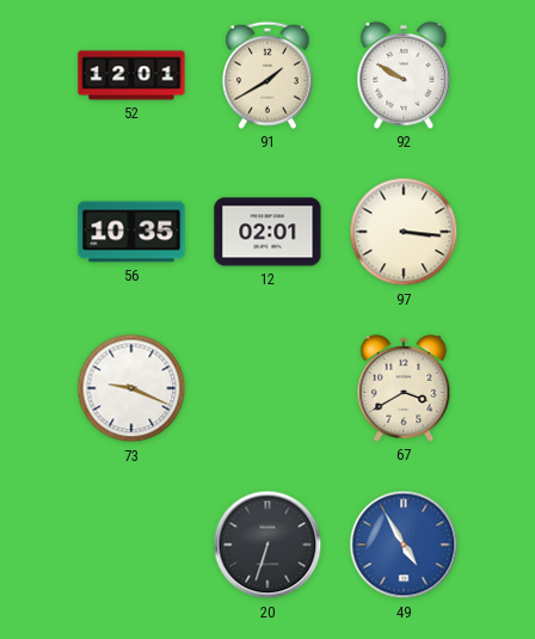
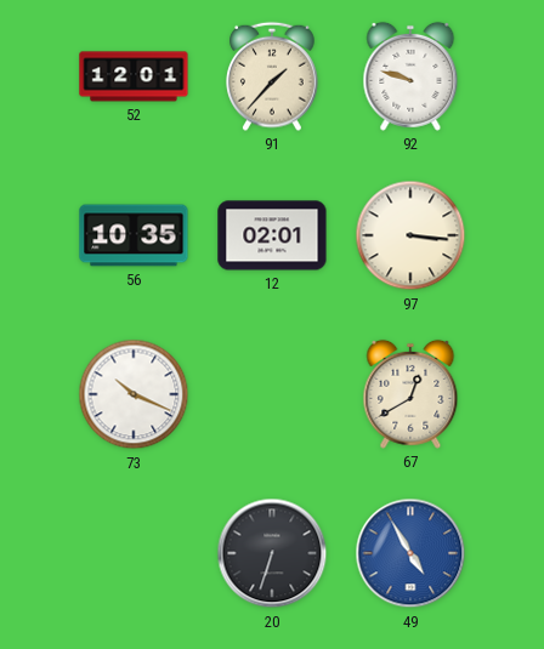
91: 1:40 -> 1:37
92: 9:50 -> 9:48
73: 9:19 -> 10:19
67: 3:40 -> 12:40
